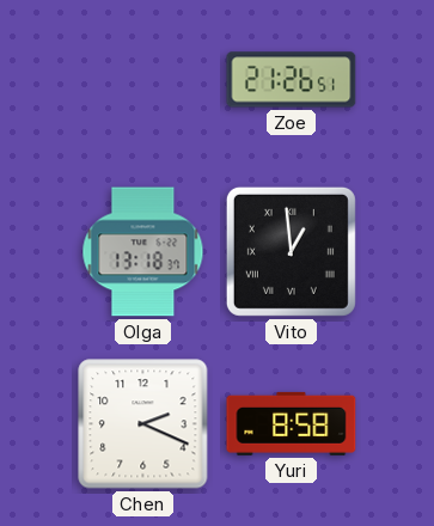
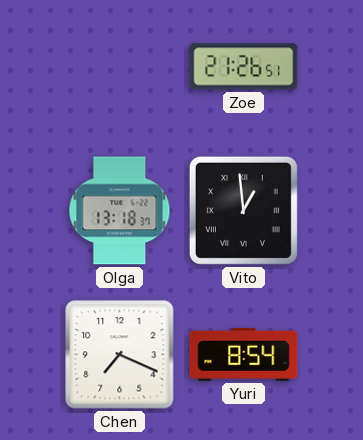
Chen: 2:19 -> 7:19
Yuri: 8:58 -> 8:54
